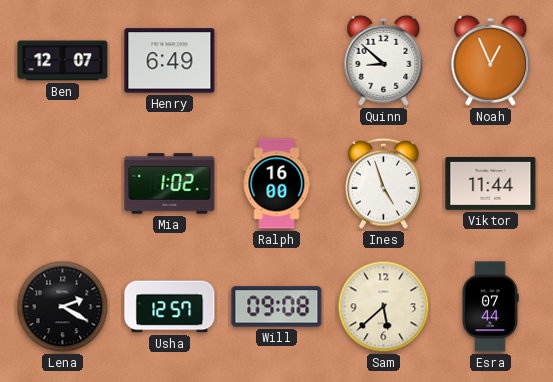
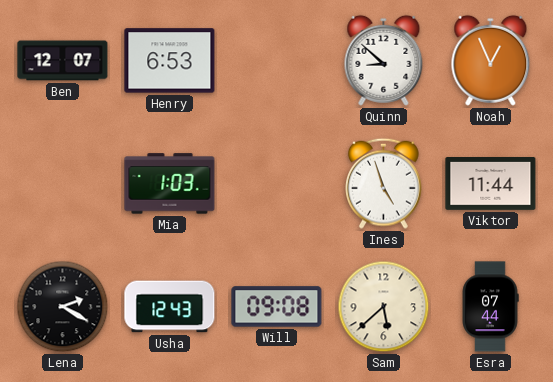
Henry: 6:49 -> 6:53
Mia: 1:02 -> 1:03
Ralph: 16:00 -> none
Usha: 12:57 -> 12:43
